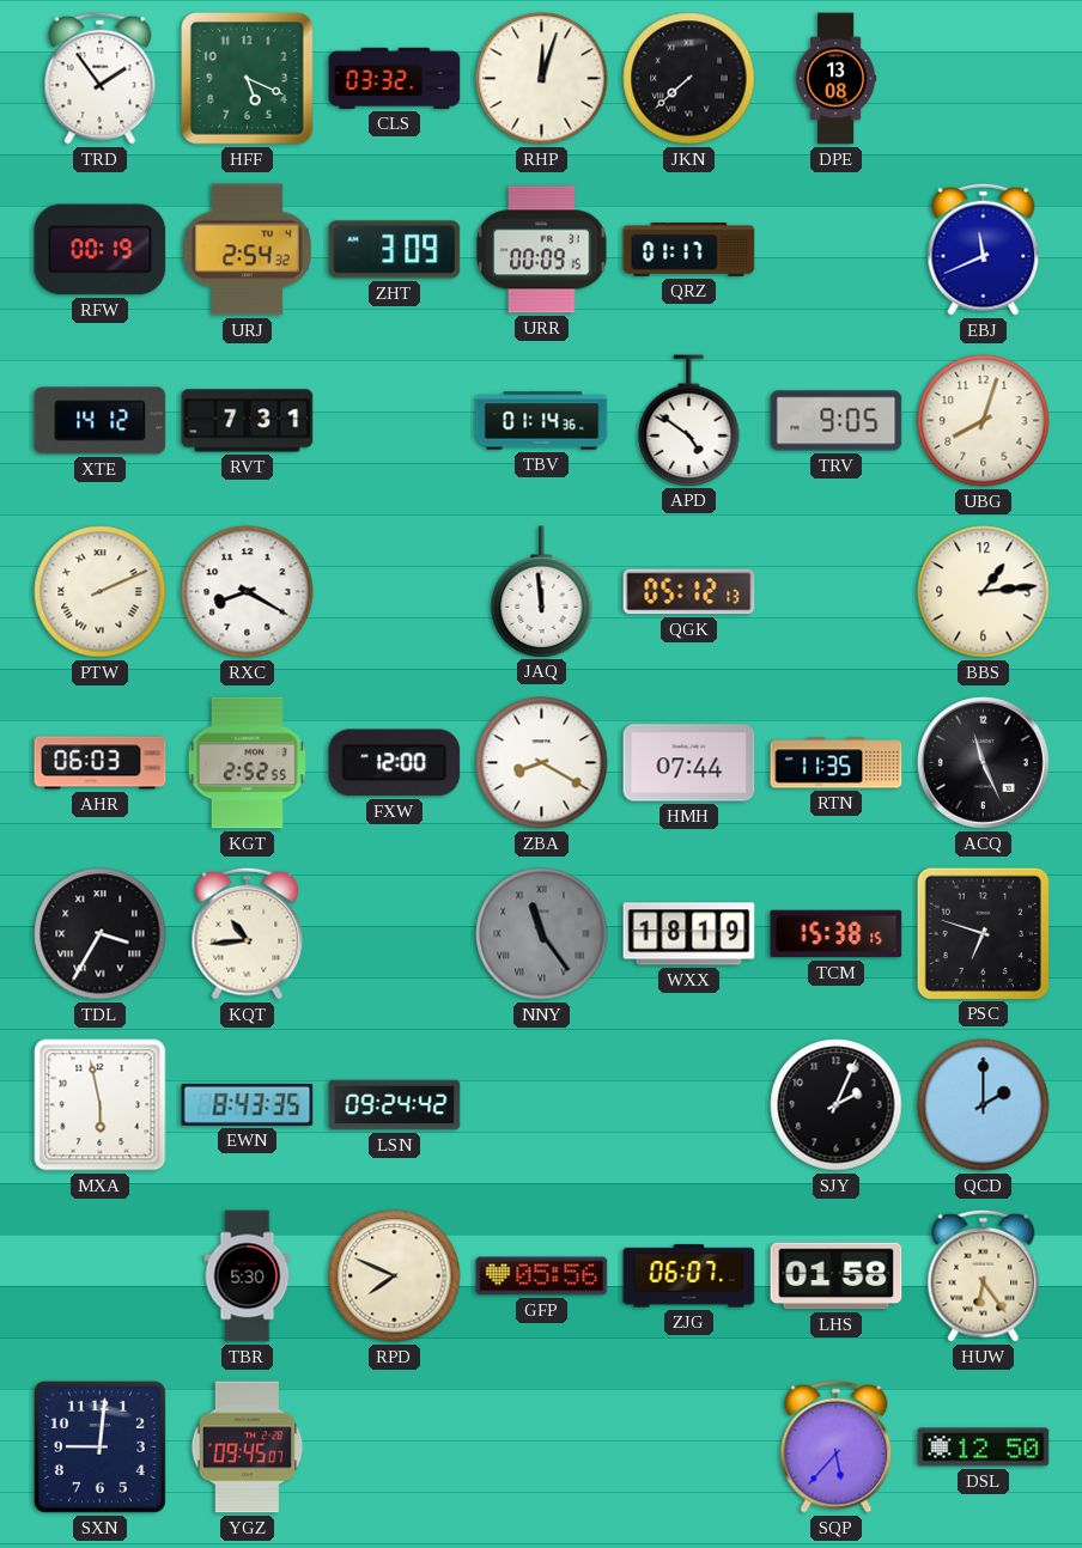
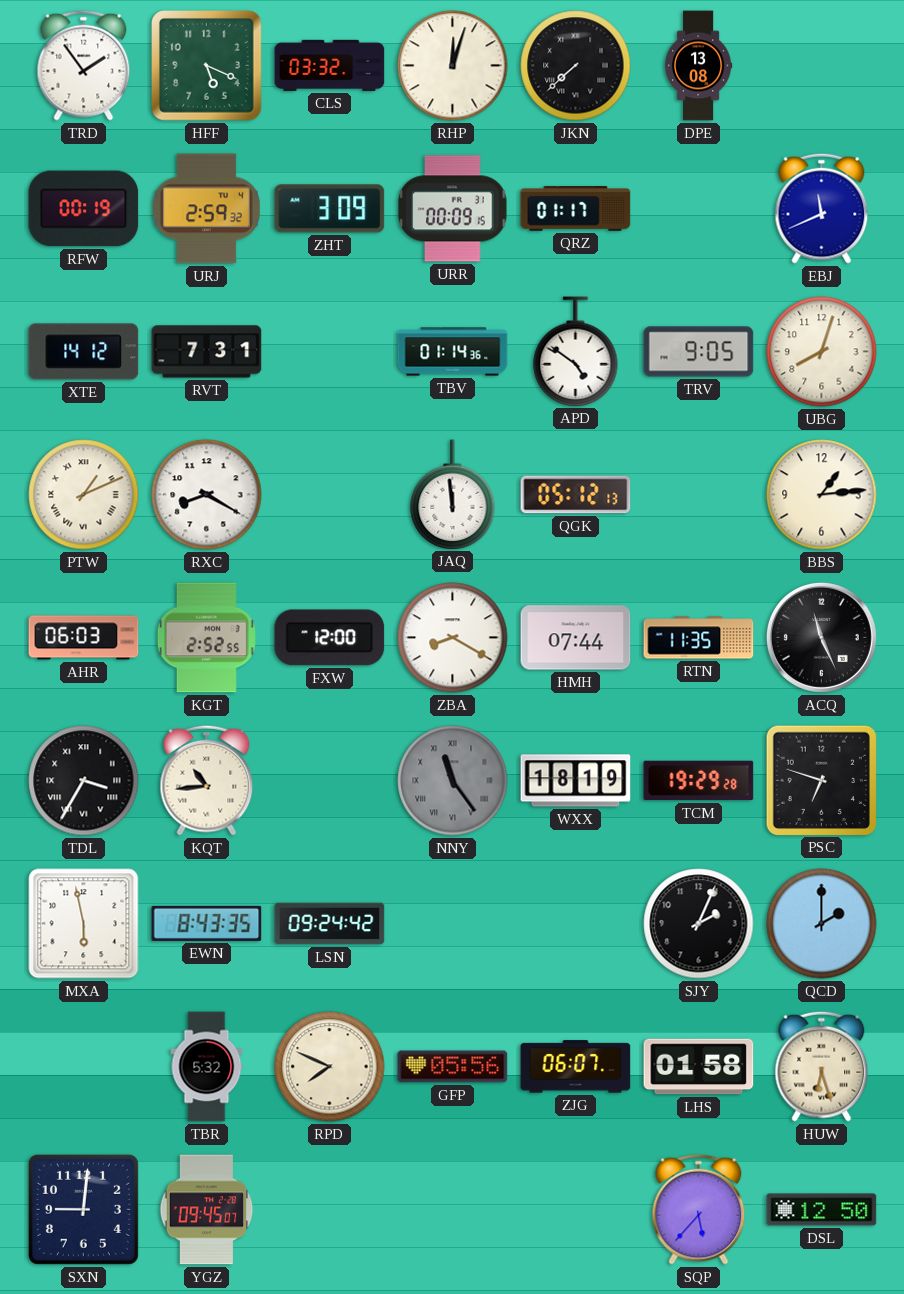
URJ: 2:54 -> 2:59
PTW: 2:11 -> 1:11
TCM: 15:38 -> 19:29
TBR: 5:30 -> 5:32
HUW: 6:24 -> 6:27
